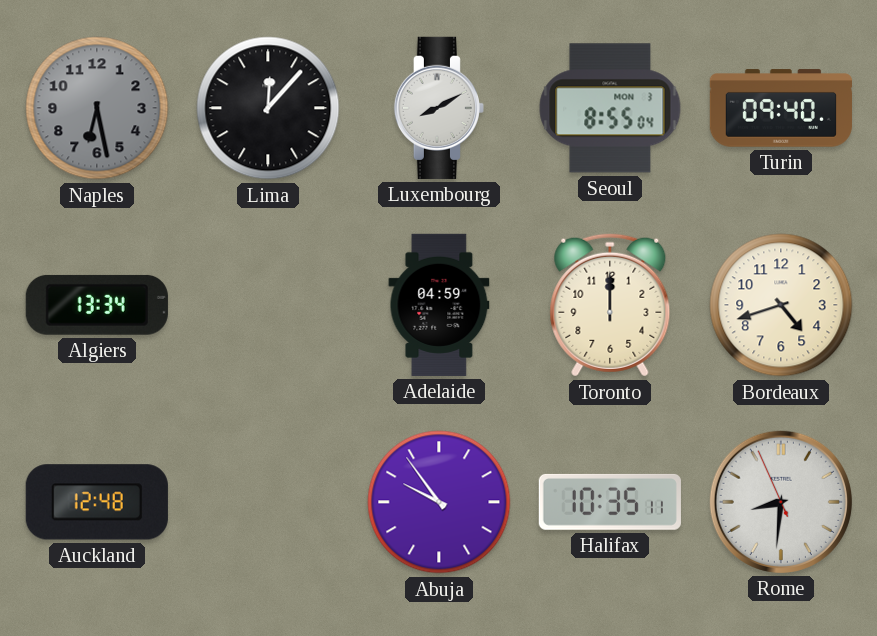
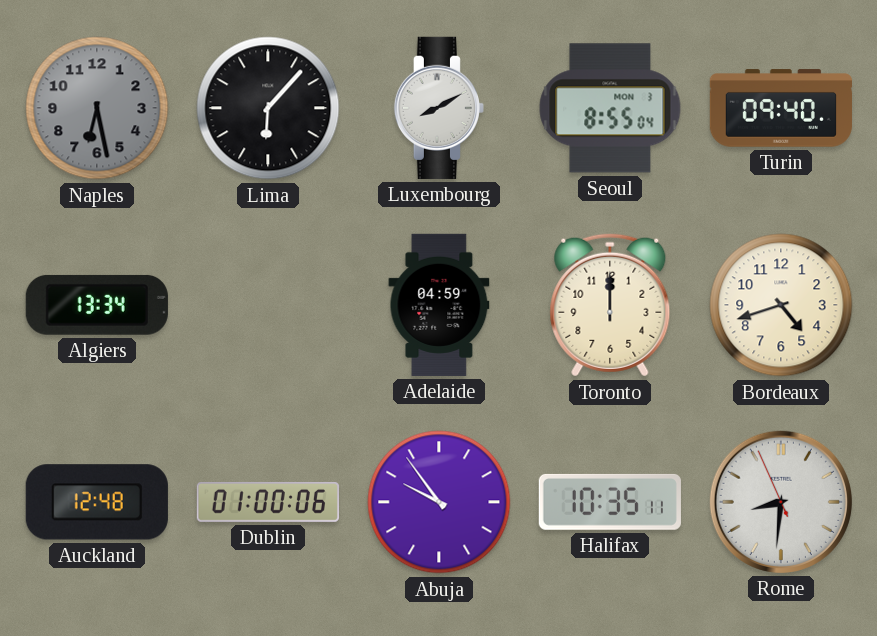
Lima: 12:07 -> 6:07
Dublin: none -> 01:00
